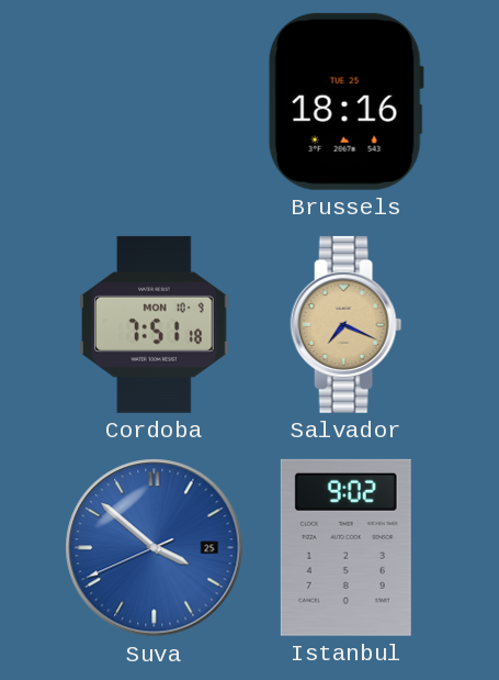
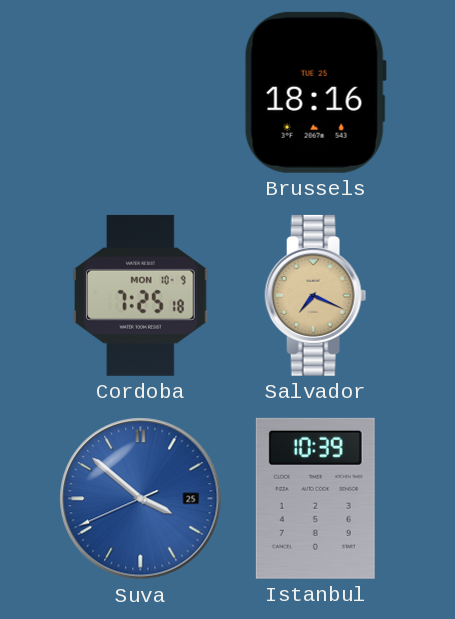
Cordoba: 7:51 -> 7:25
Istanbul: 9:02 -> 10:39
